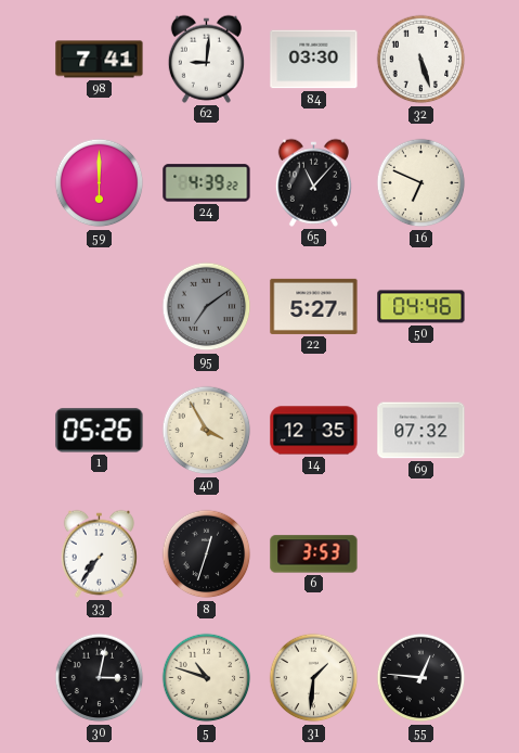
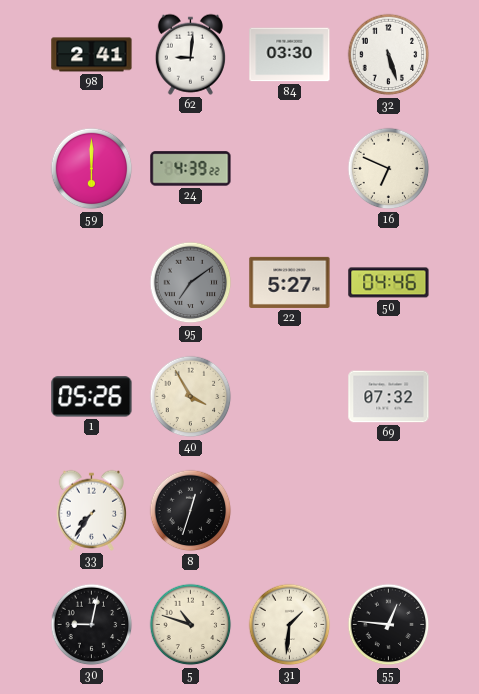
98: 7:41 -> 2:41
65: 11:07 -> none
14: 12:35 -> none
6: 3:53 -> none
30: 3:02 -> 9:02
